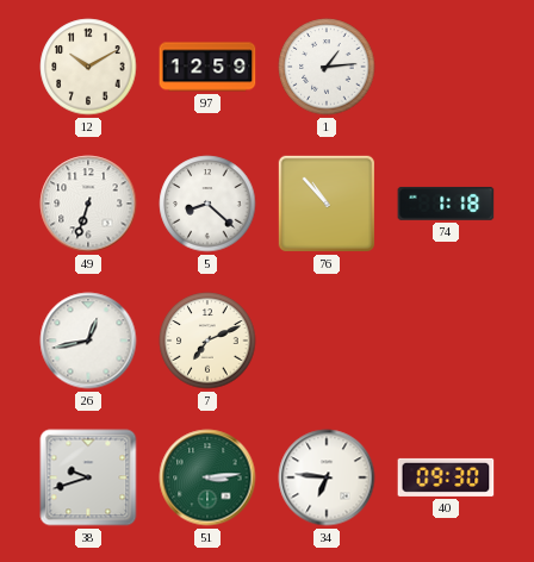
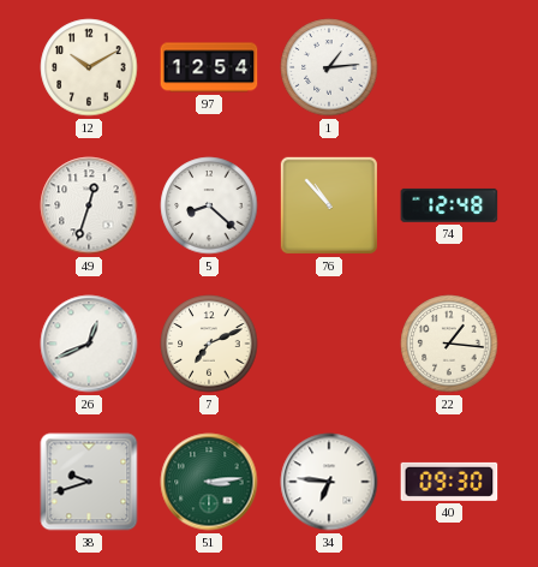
97: 12:59 -> 12:54
49: 6:33 -> 12:33
74: 1:18 -> 12:48
26: 12:43 -> 12:41
22: none -> 1:16
